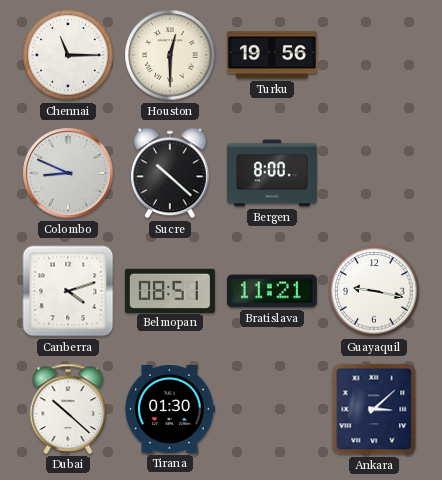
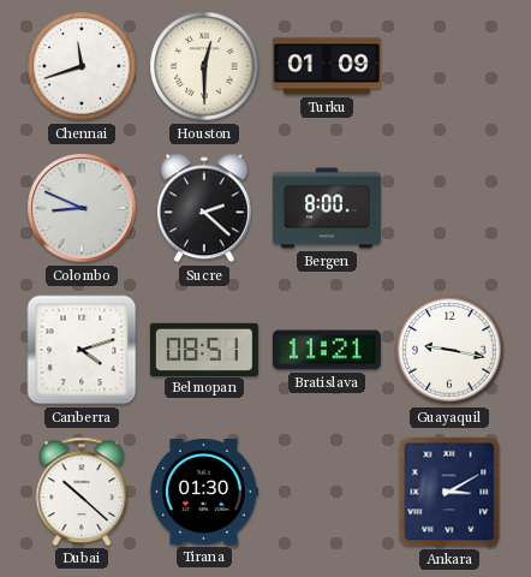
Chennai: 11:15 -> 11:42
Turku: 19:56 -> 01:09
Sucre: 10:22 -> 2:22
Ankara: 3:08 -> 3:10
